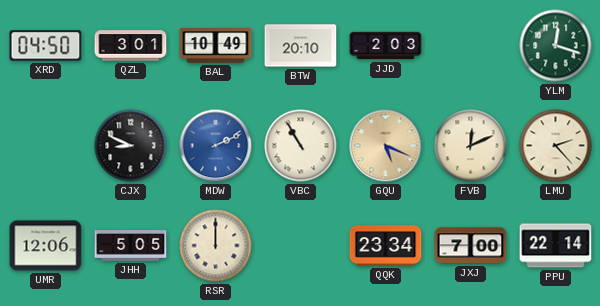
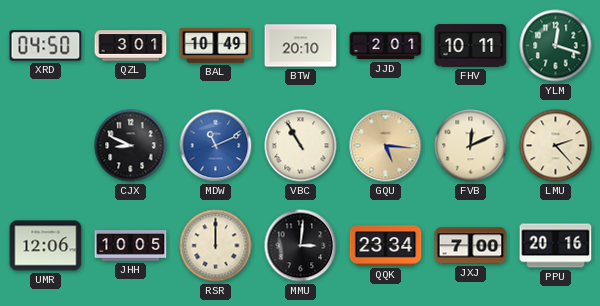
JJD: 2:03 -> 2:01
FHV: none -> 10:11
MDW: 2:11 -> 11:11
GQU: 5:19 -> 5:16
JHH: 5:05 -> 10:05
MMU: none -> 3:01
PPU: 22:14 -> 20:16
